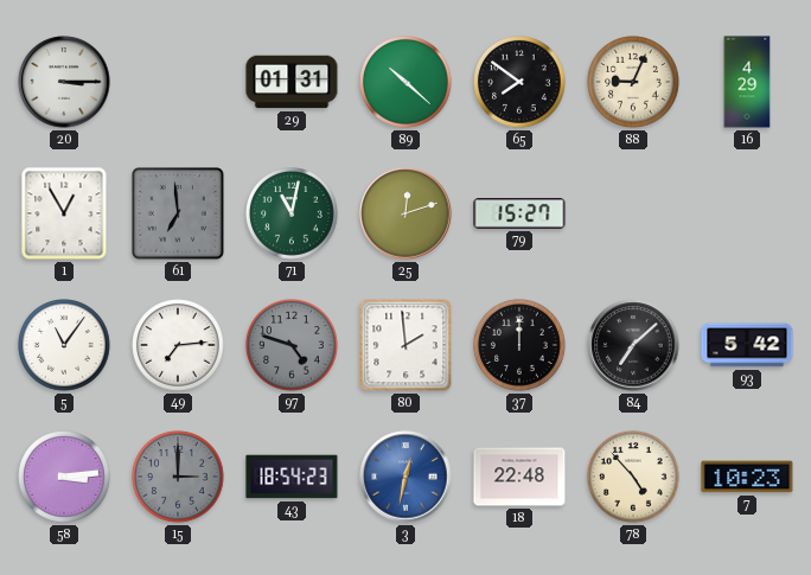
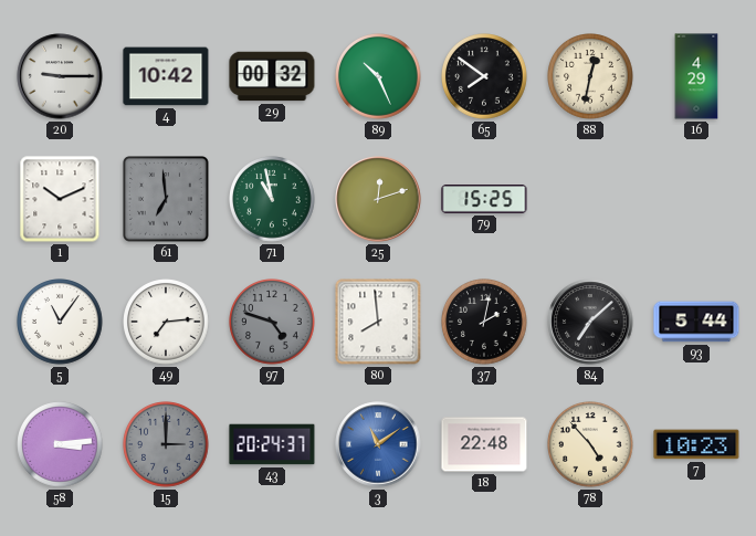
20: 3:15 -> 9:15
4: none -> 10:42
29: 01:31 -> 00:32
89: 10:22 -> 10:26
88: 9:04 -> 12:32
1: 12:55 -> 10:11
71: 11:02 -> 10:58
79: 15:27 -> 15:25
80: 1:59 -> 7:59
37: 12:00 -> 2:02
93: 5:42 -> 5:44
43: 18:54 -> 20:24
3: 12:32 -> 11:09
